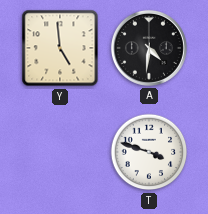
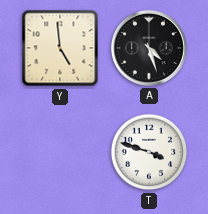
A: 4:31 -> 4:27
